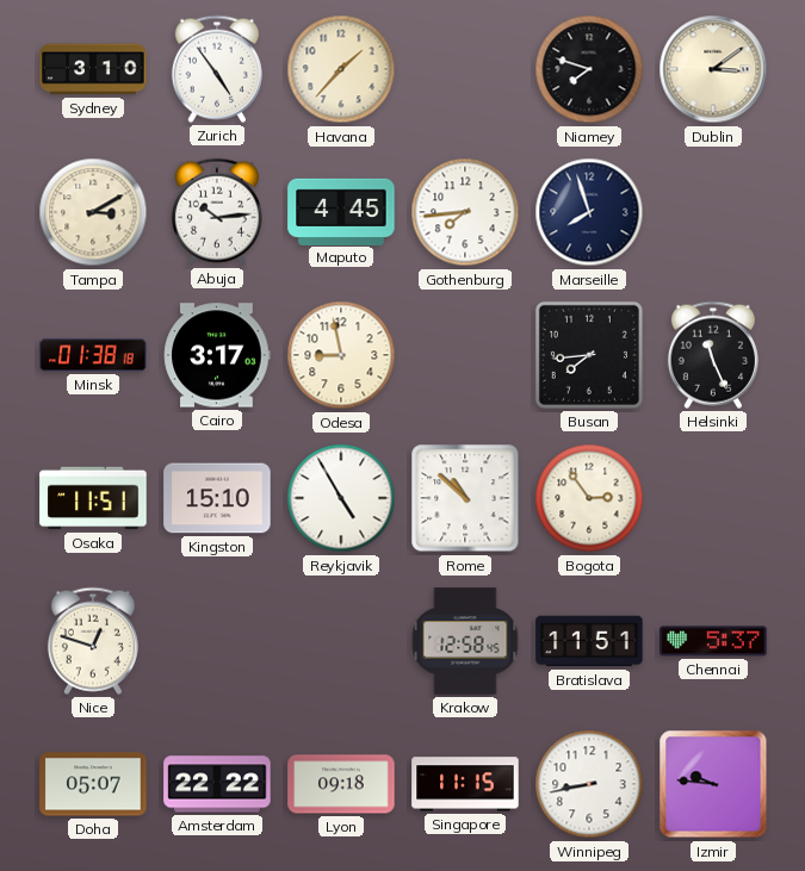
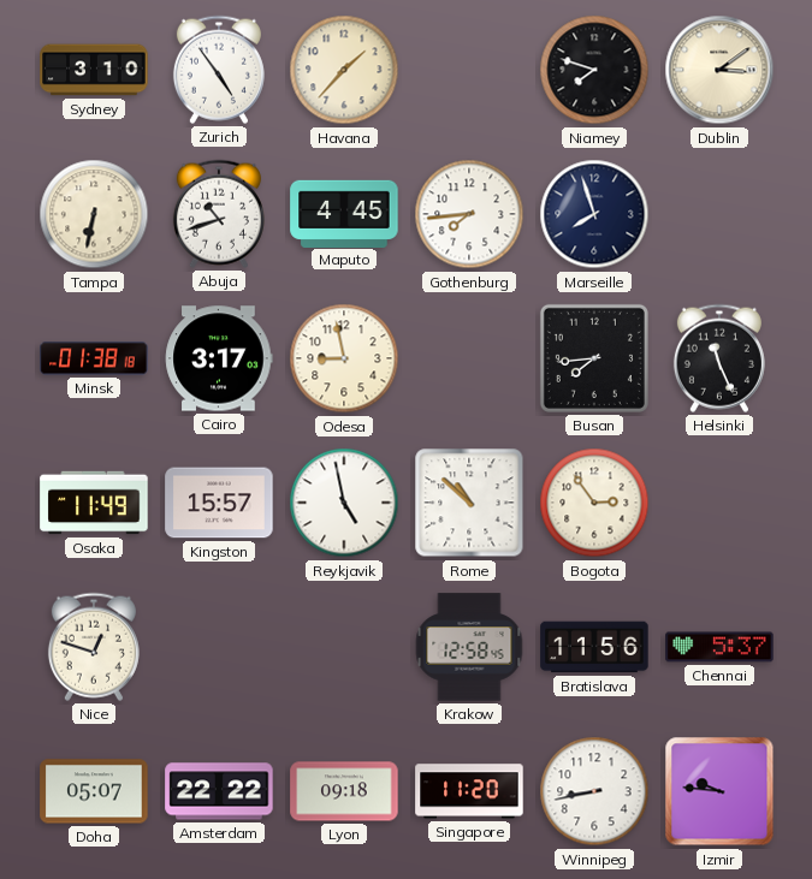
Tampa: 3:10 -> 6:32
Abuja: 10:14 -> 10:42
Osaka: 11:51 -> 11:49
Kingston: 15:10 -> 15:57
Reykjavik: 4:55 -> 4:58
Bratislava: 11:51 -> 11:56
Singapore: 11:15 -> 11:20
